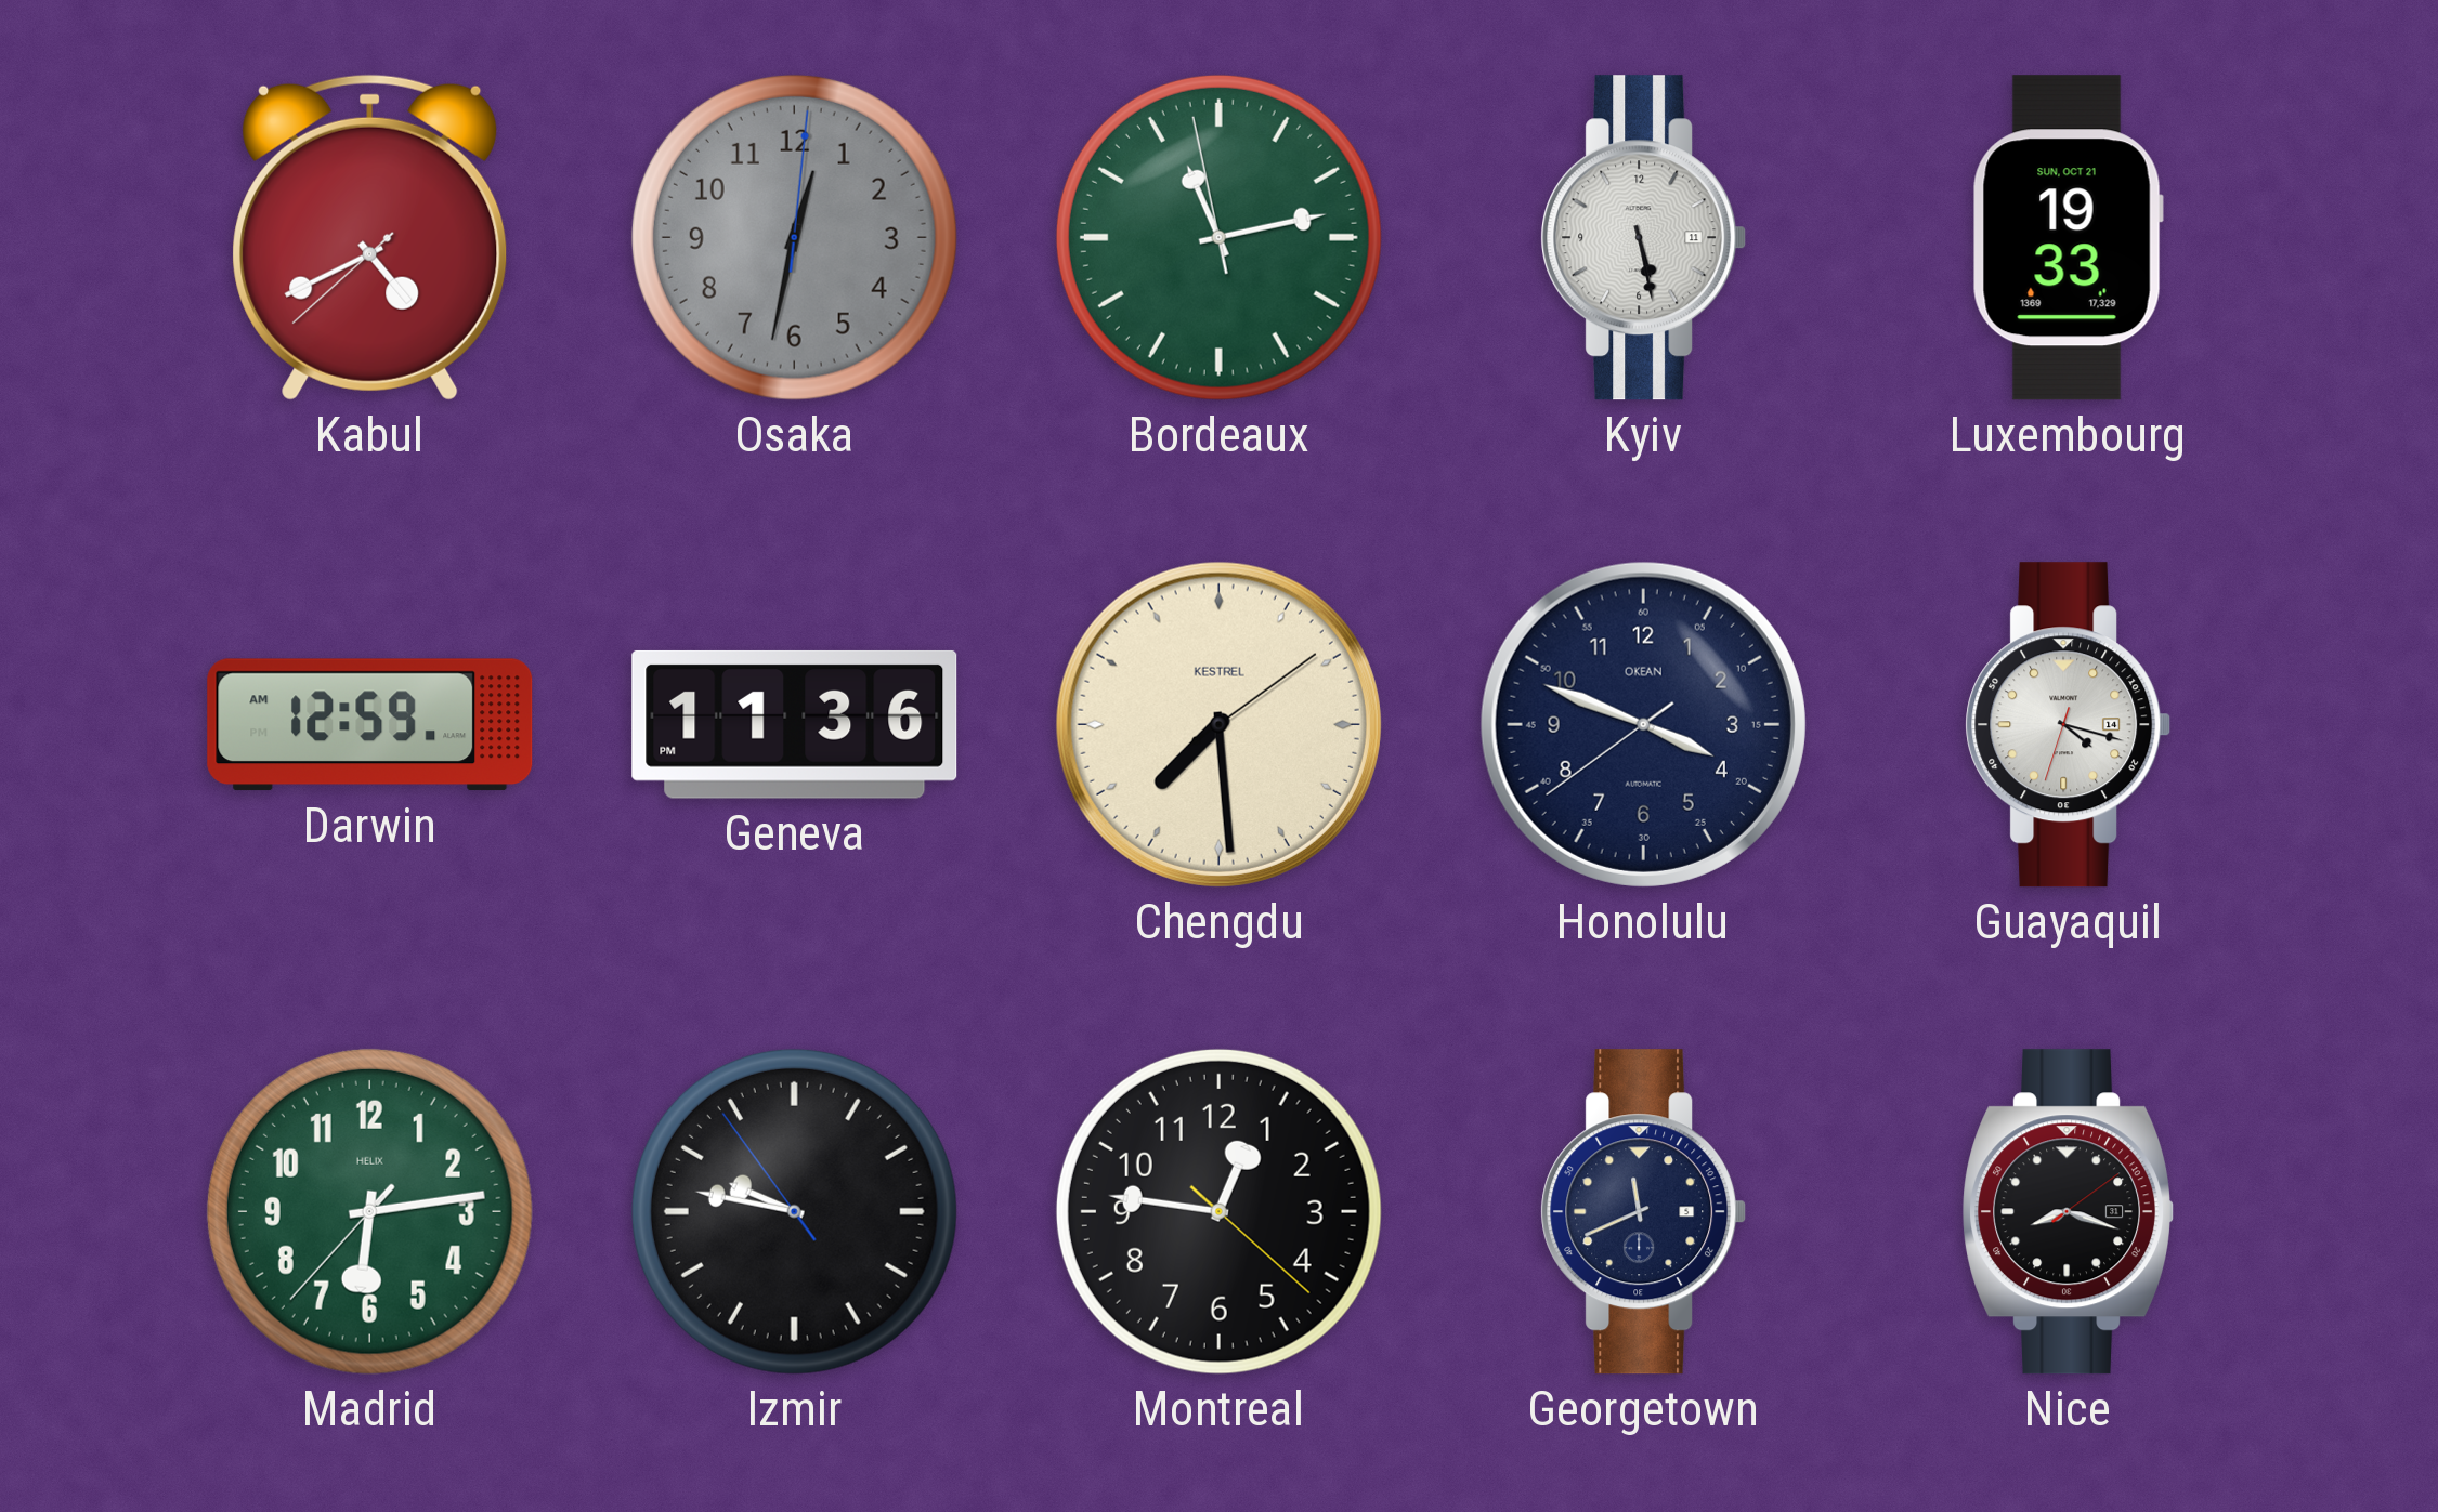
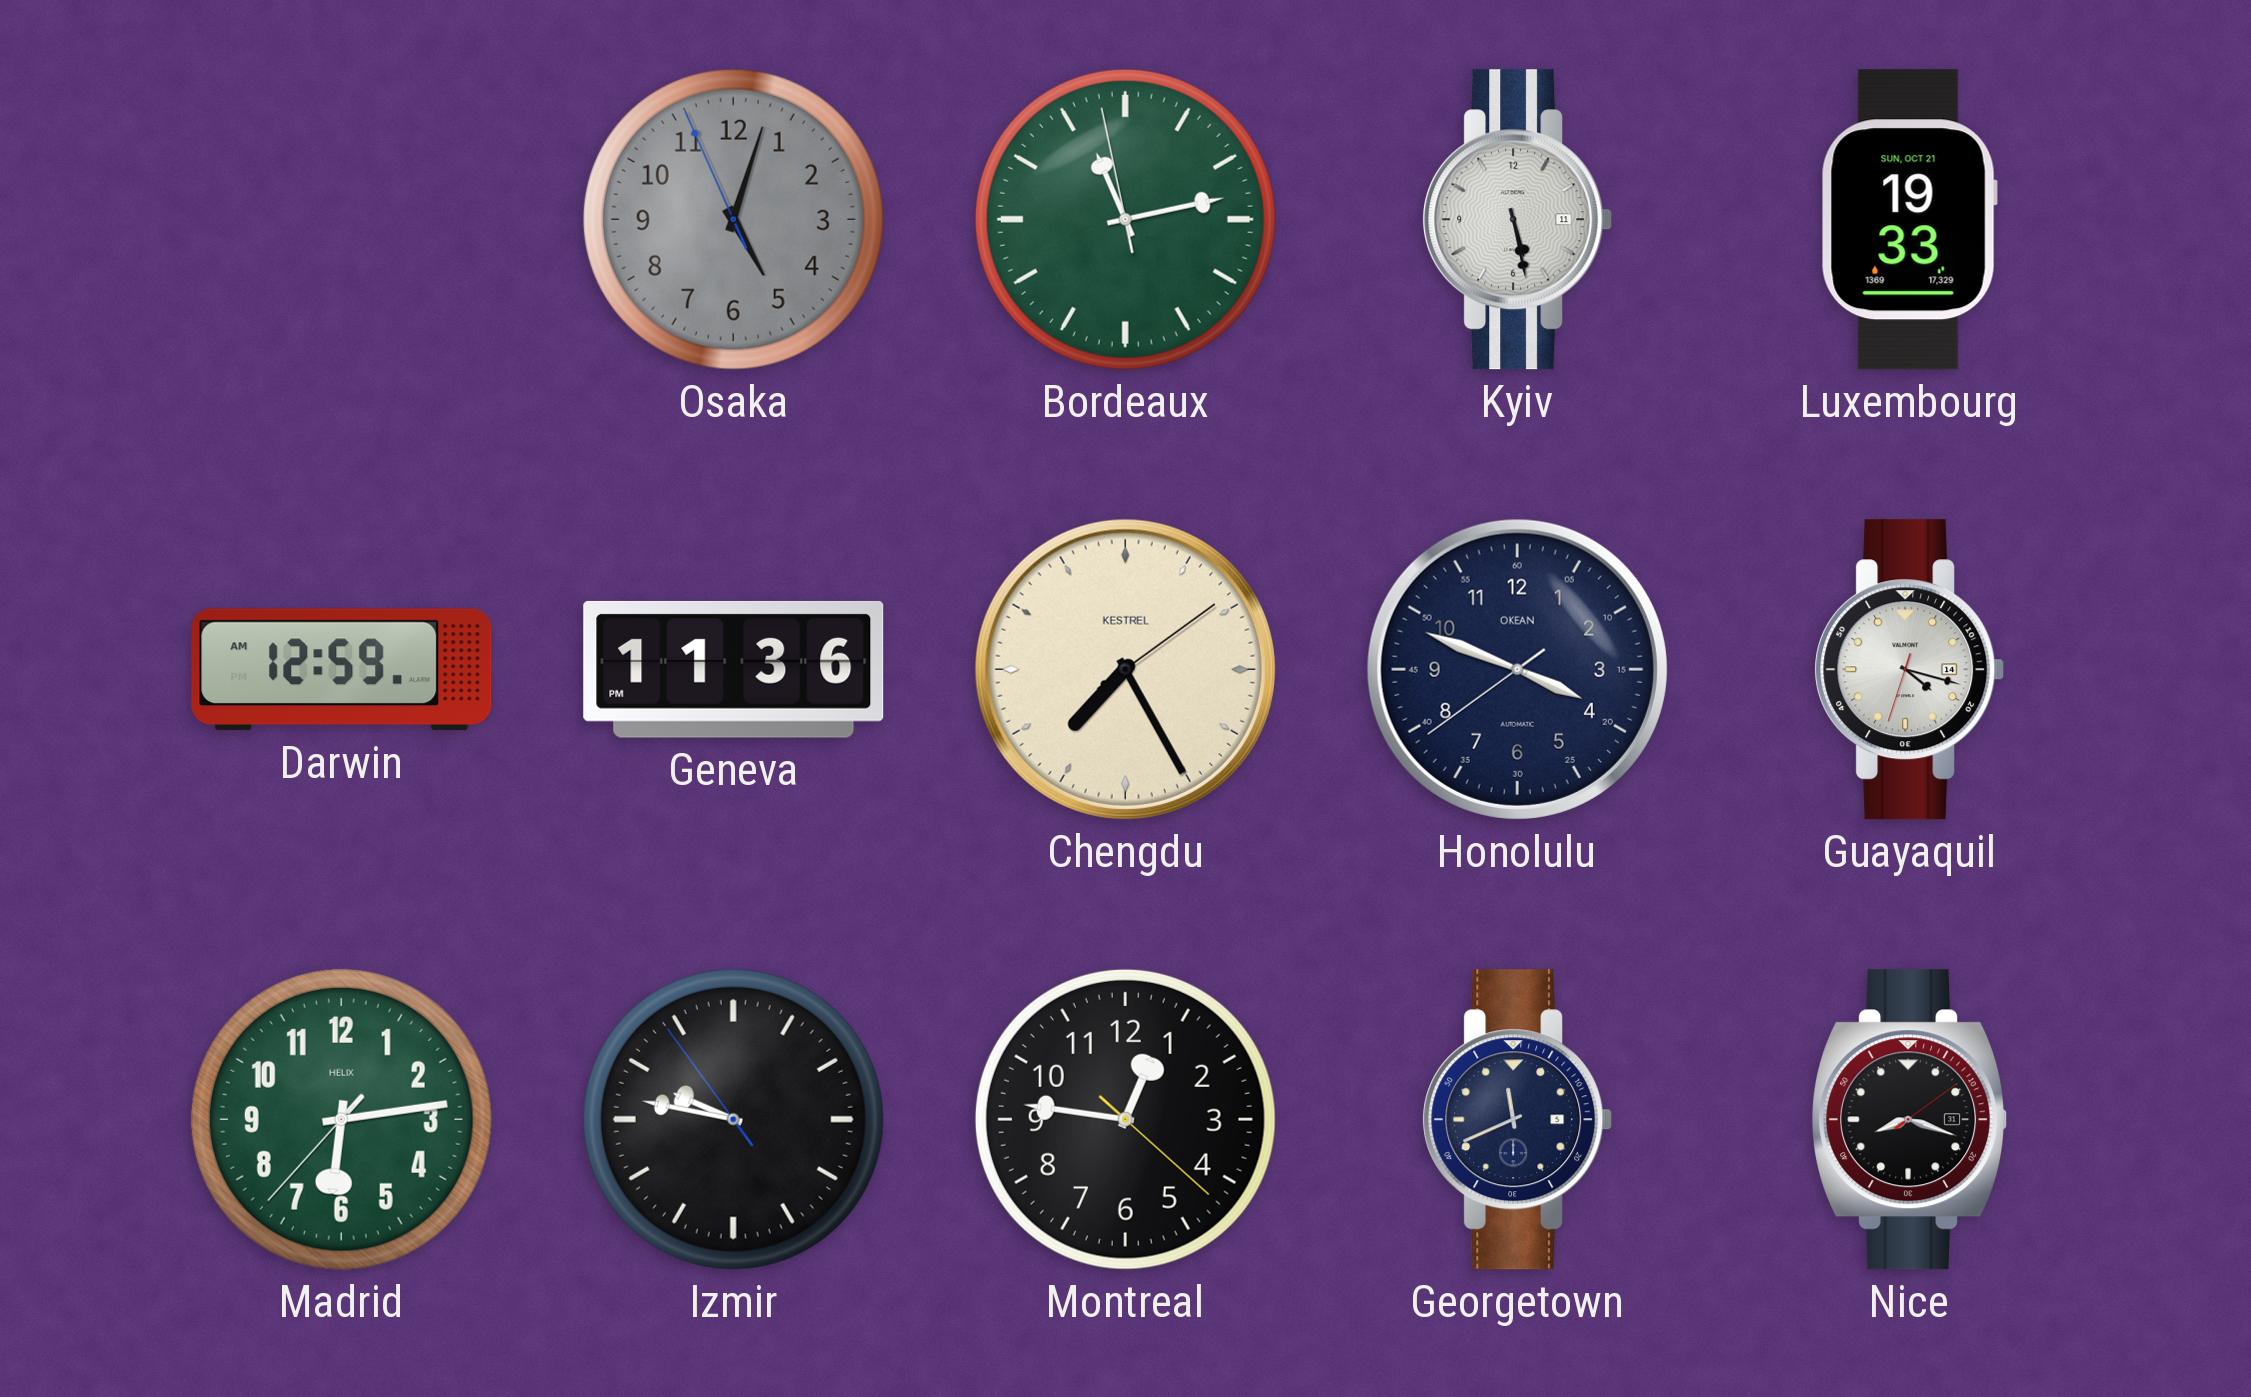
Kabul: 4:40 -> none
Osaka: 12:32 -> 5:02
Chengdu: 7:29 -> 7:25
